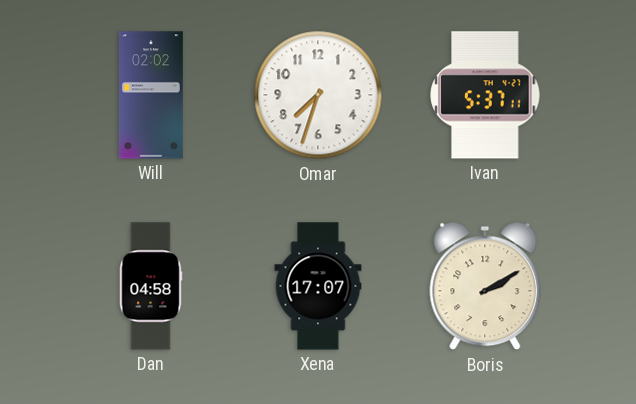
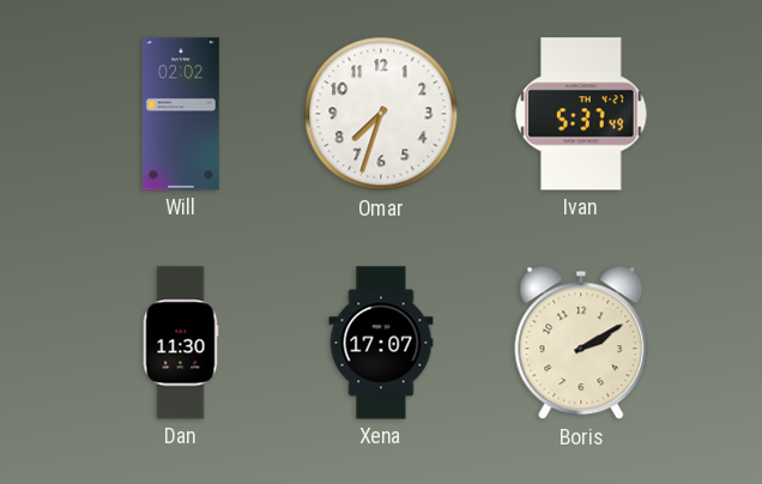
Ivan: 5:37:11 -> 5:37:49
Dan: 04:58 -> 11:30
